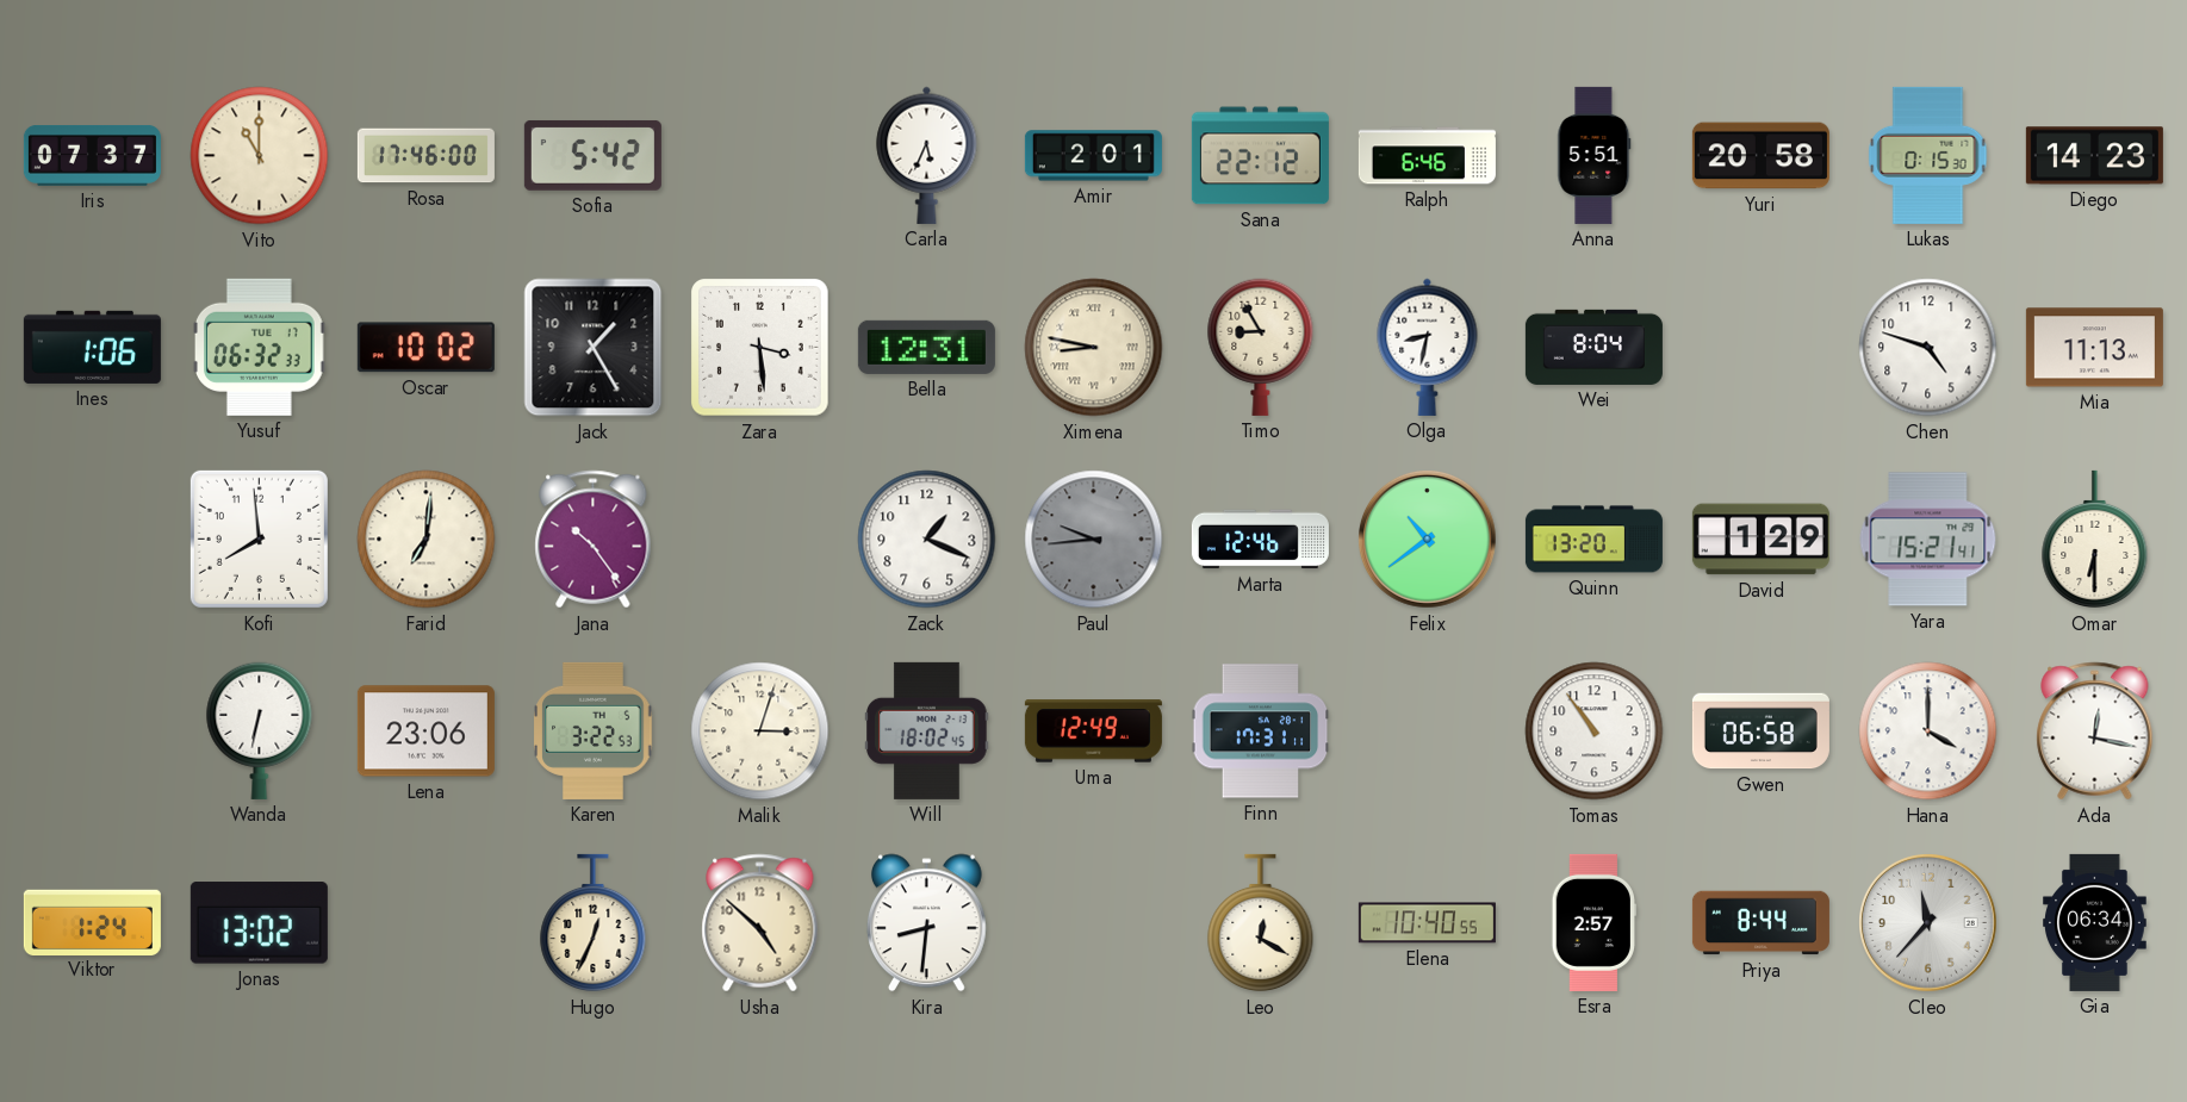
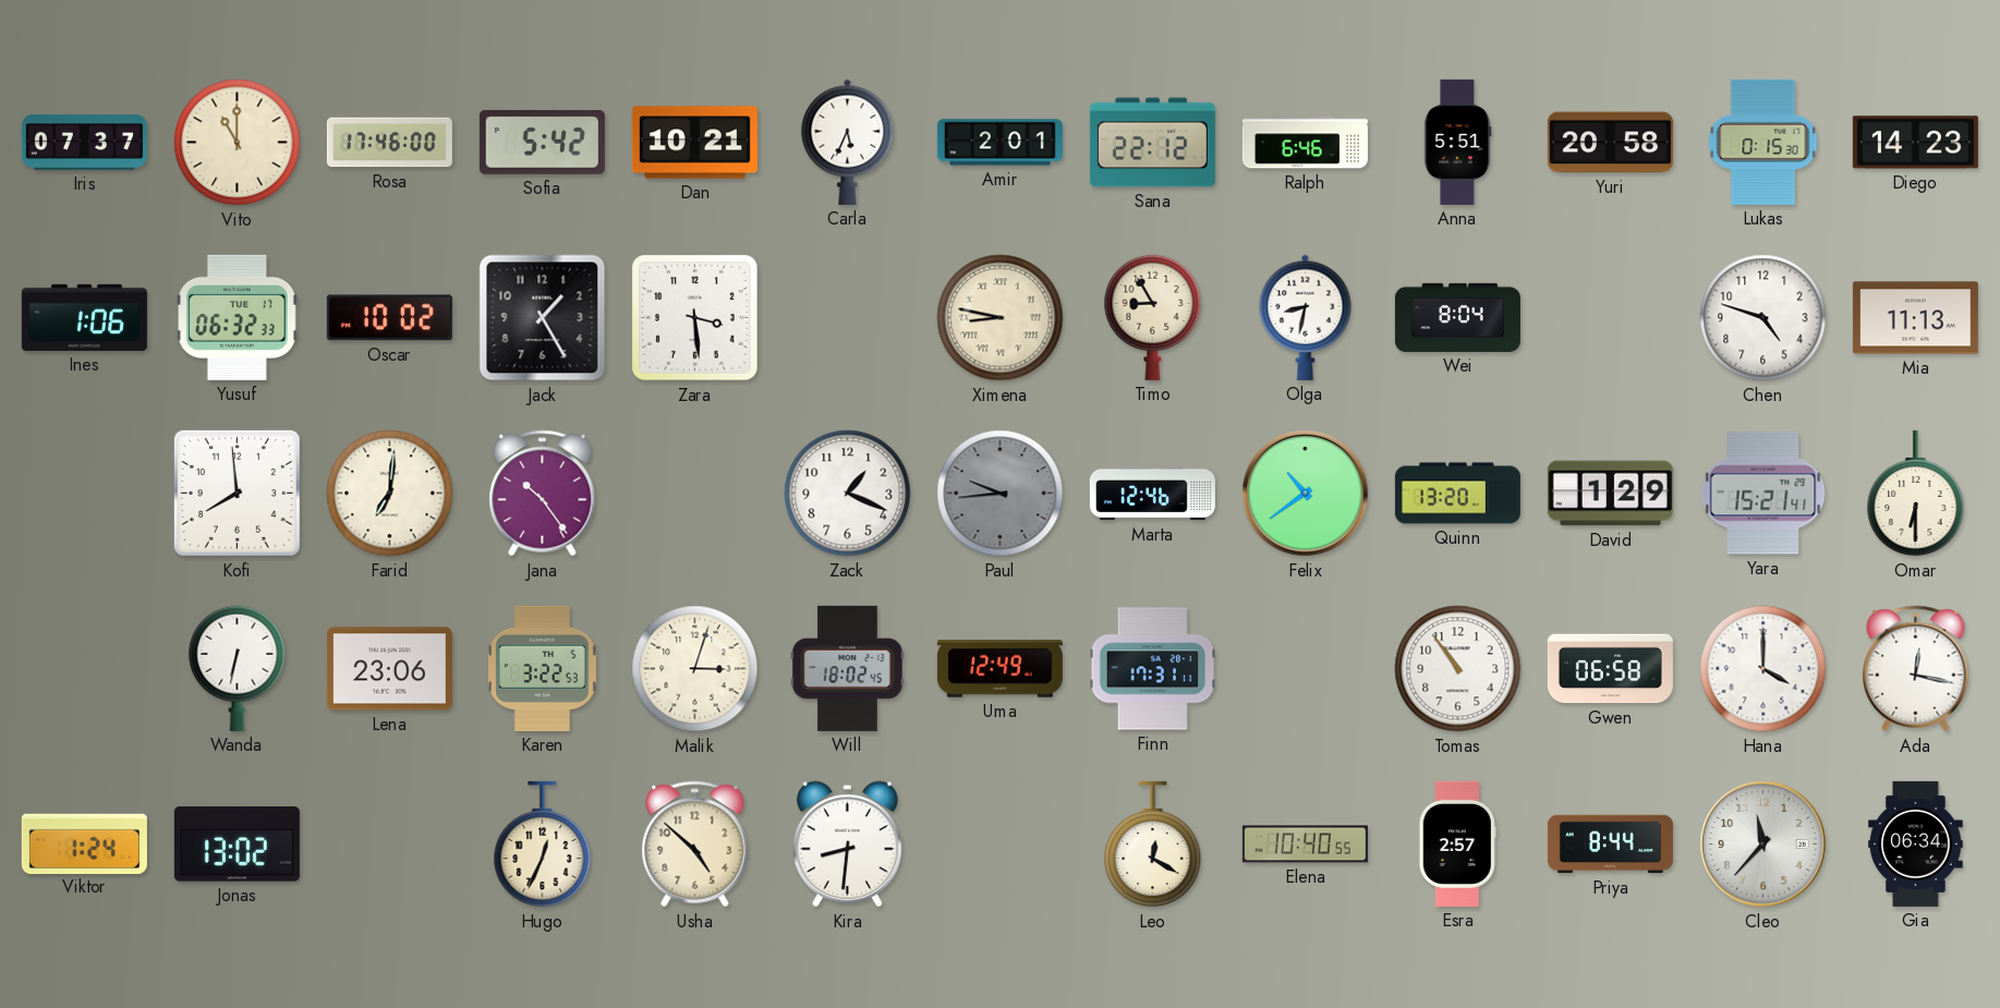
Dan: none -> 10:21
Bella: 12:31 -> none
